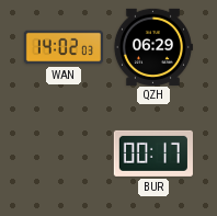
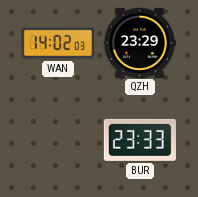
QZH: 06:29 -> 23:29
BUR: 00:17 -> 23:33
